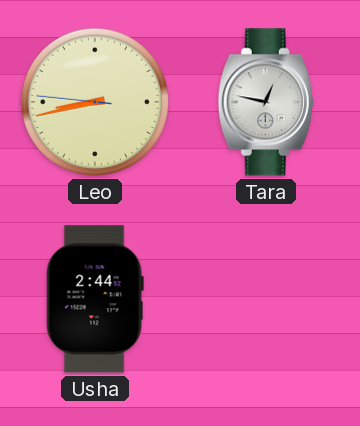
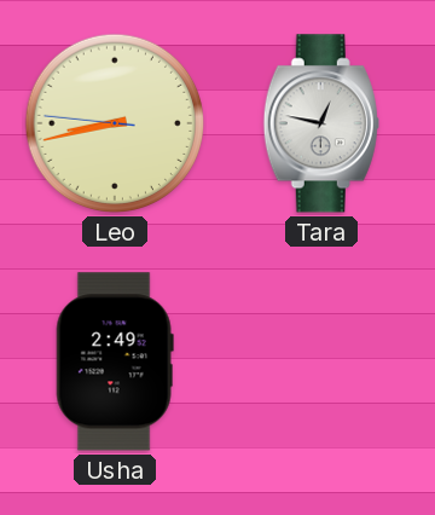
Usha: 2:44 -> 2:49
